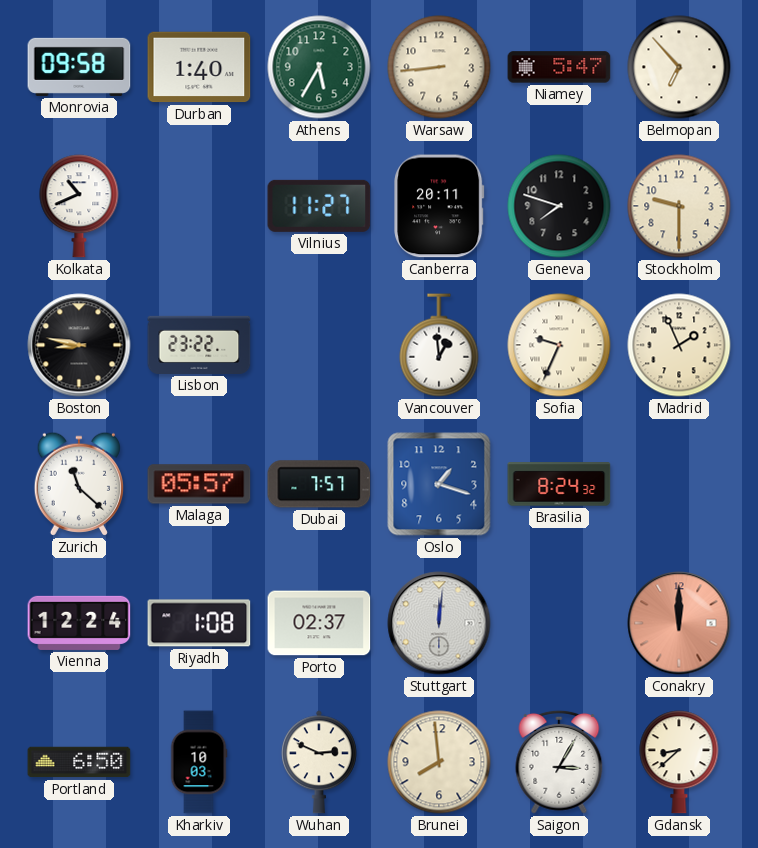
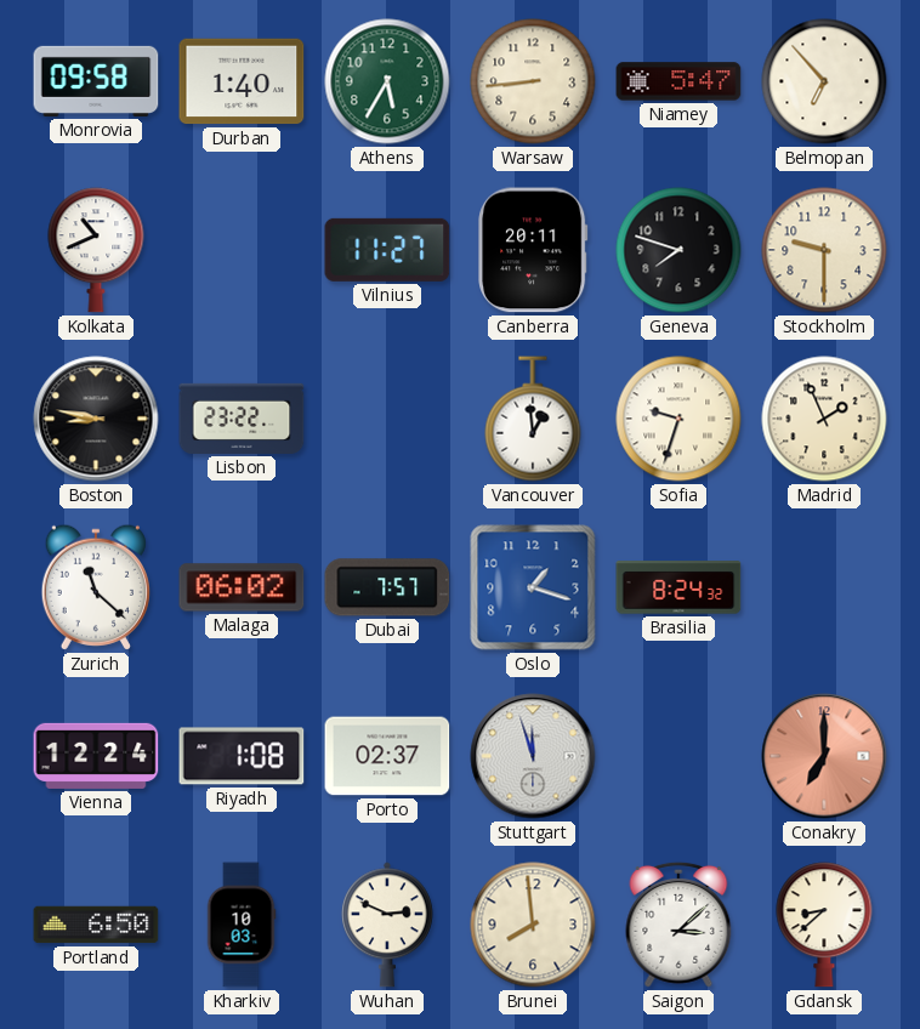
Sofia: 9:34 -> 9:33
Malaga: 05:57 -> 06:02
Stuttgart: 12:01 -> 11:57
Conakry: 12:00 -> 7:00
Saigon: 3:05 -> 3:08
